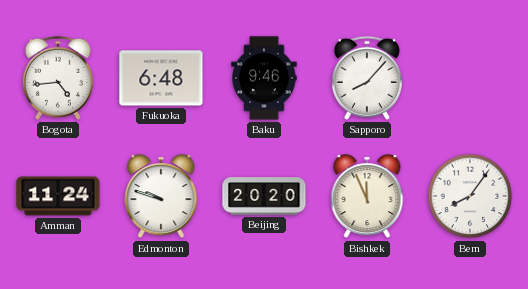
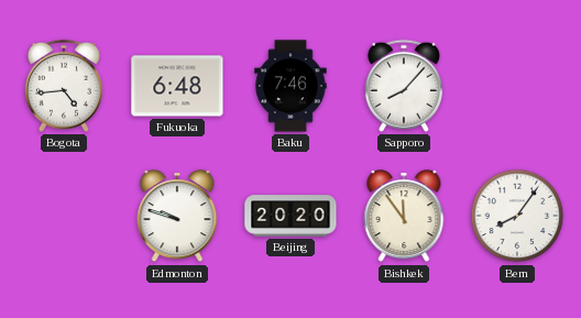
Baku: 9:46 -> 7:46
Amman: 11:24 -> none
Bishkek: 11:56 -> 11:54
